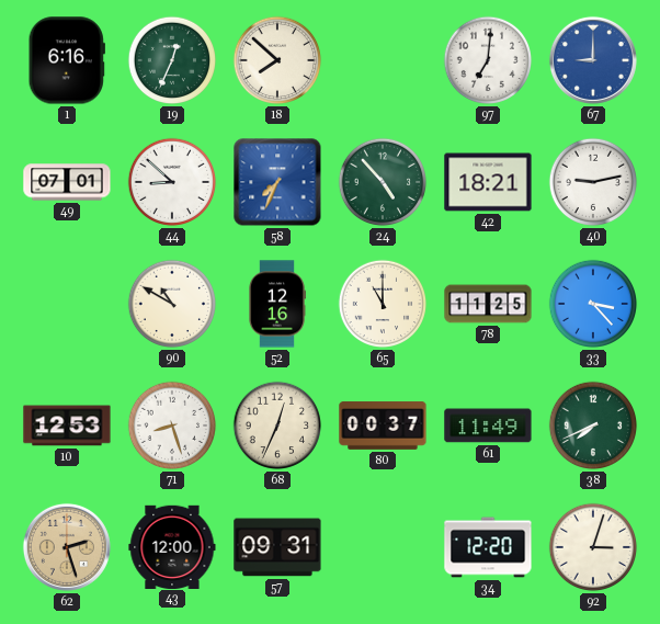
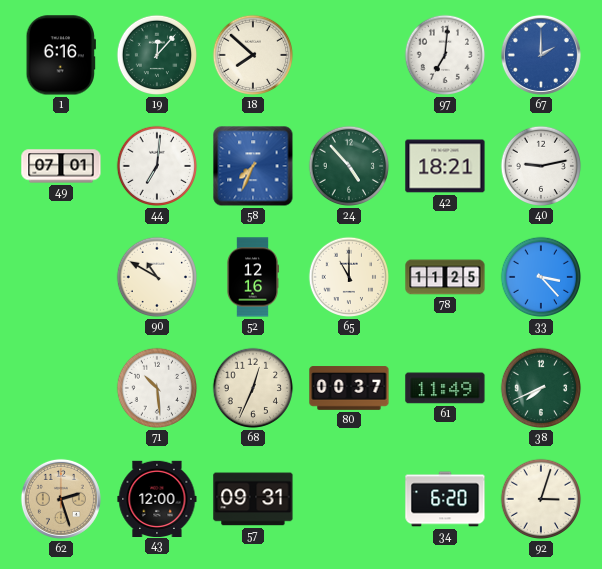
19: 12:34 -> 12:07
67: 9:00 -> 2:00
44: 8:52 -> 7:01
10: 12:53 -> none
71: 8:27 -> 10:29
34: 12:20 -> 6:20
